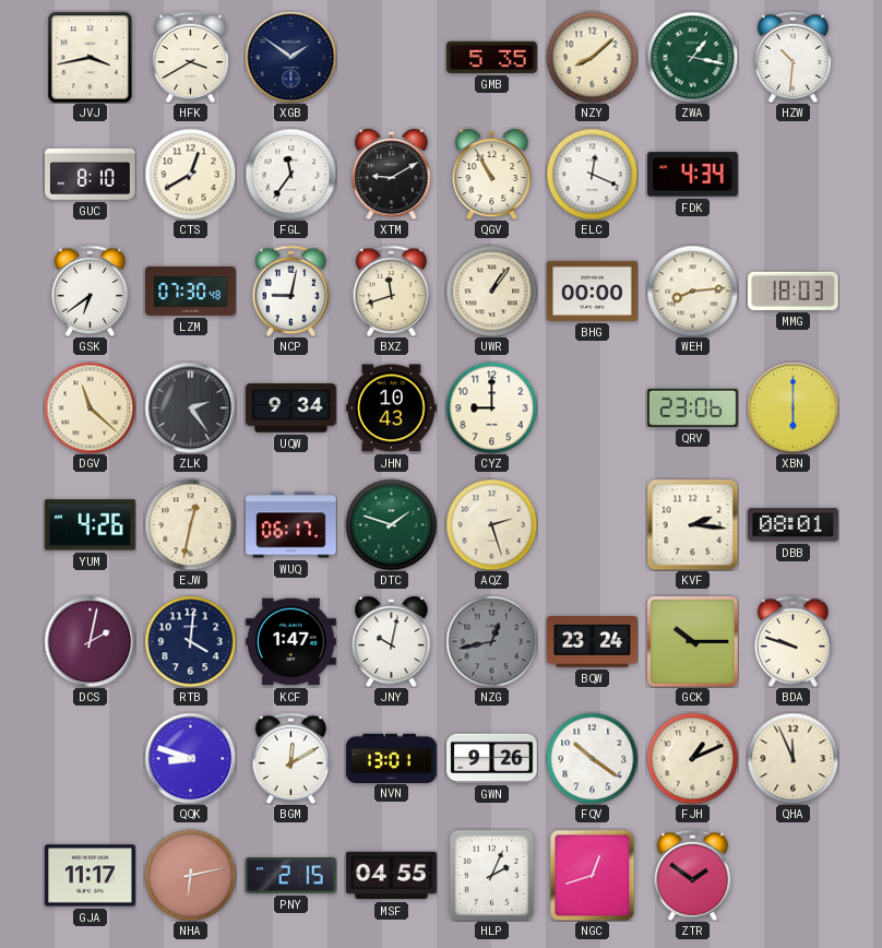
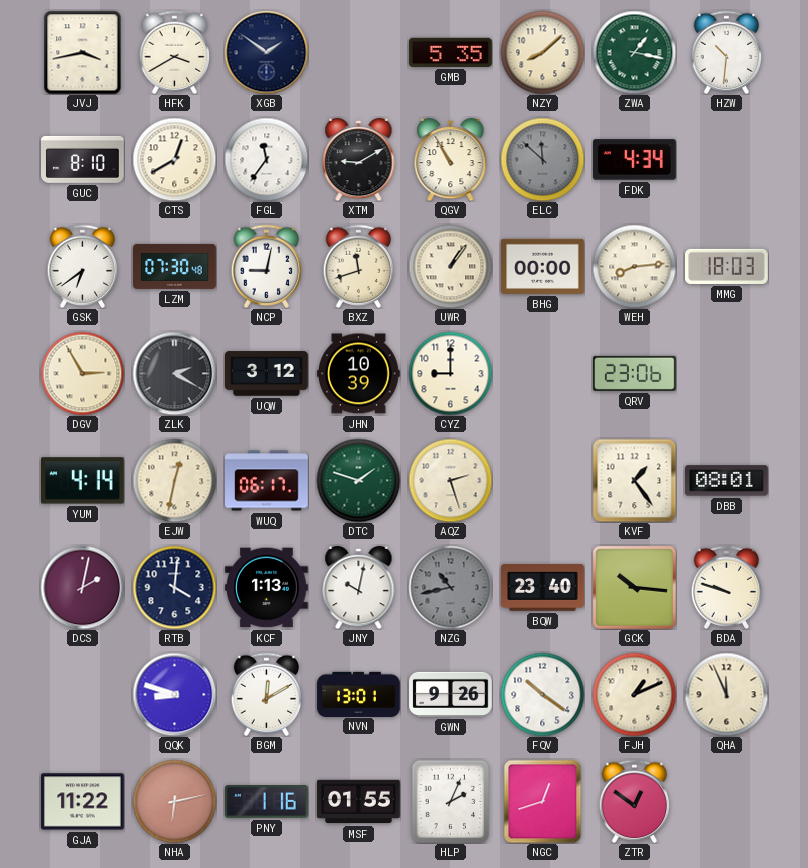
ELC: 12:19 -> 11:52
ELC dial: white -> grey
DGV: 11:22 -> 2:55
ZLK: 2:24 -> 2:20
UQW: 9:34 -> 3:12
JHN: 10:43 -> 10:39
XBN: 6:00 -> none
YUM: 4:26 -> 4:14
KVF: 2:16 -> 1:24
KCF: 1:47 -> 1:13
NZG: 12:43 -> 10:43
BQW: 23:24 -> 23:40
GCK: 10:15 -> 10:16
GJA: 11:17 -> 11:22
PNY: 2:15 -> 1:16
MSF: 04:55 -> 01:55
ZTR: 1:51 -> 12:51
